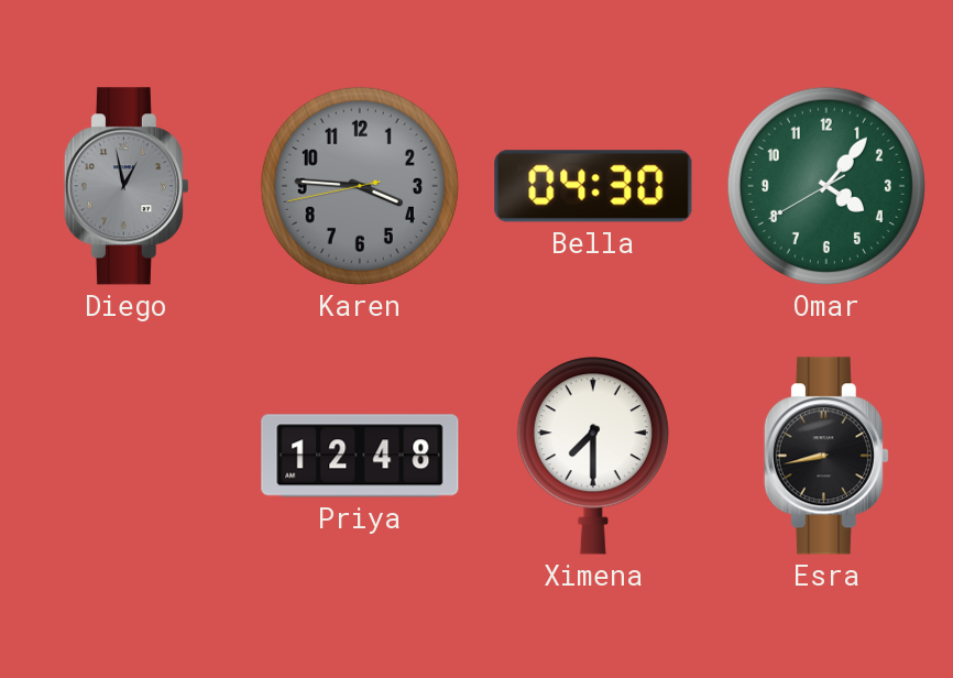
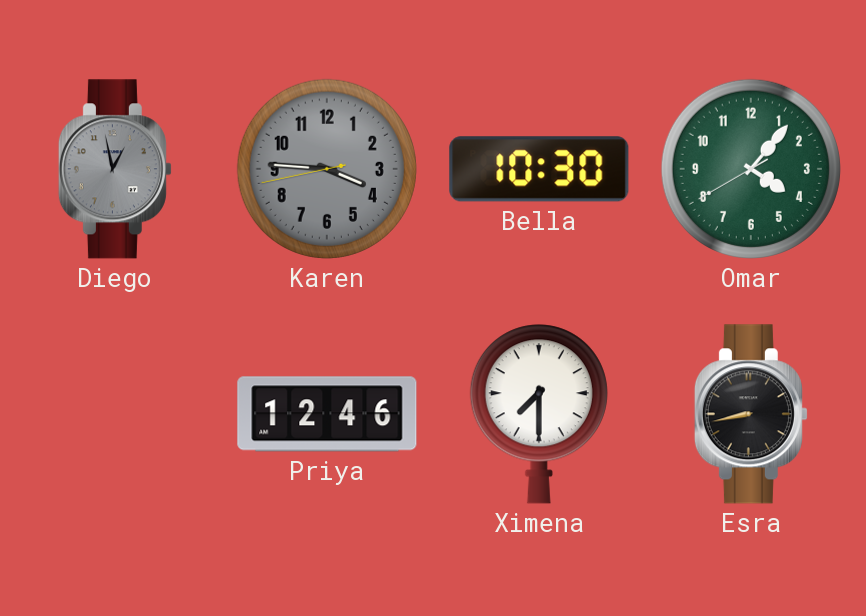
Bella: 04:30 -> 10:30
Priya: 12:48 -> 12:46
